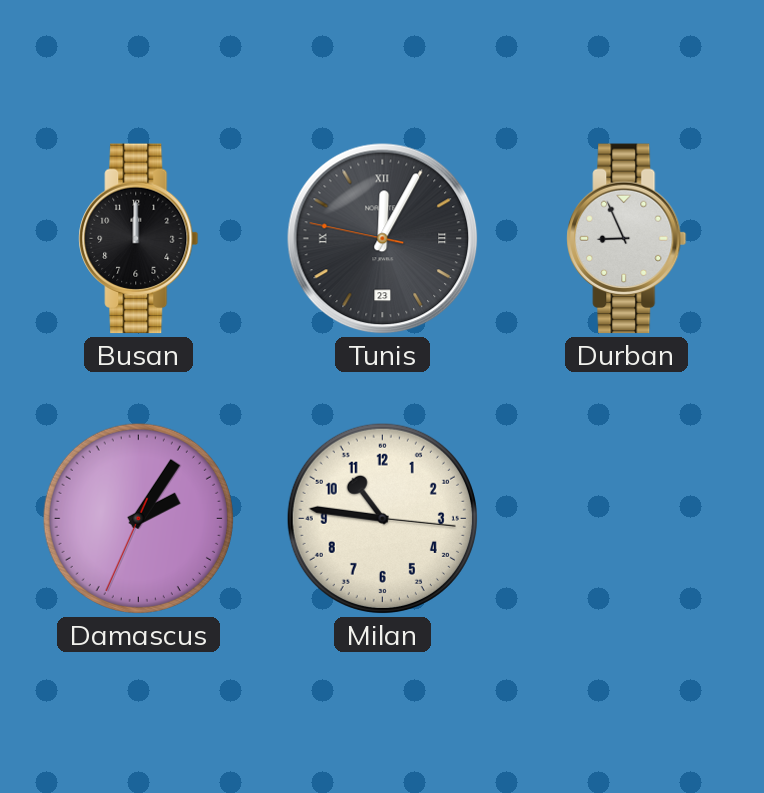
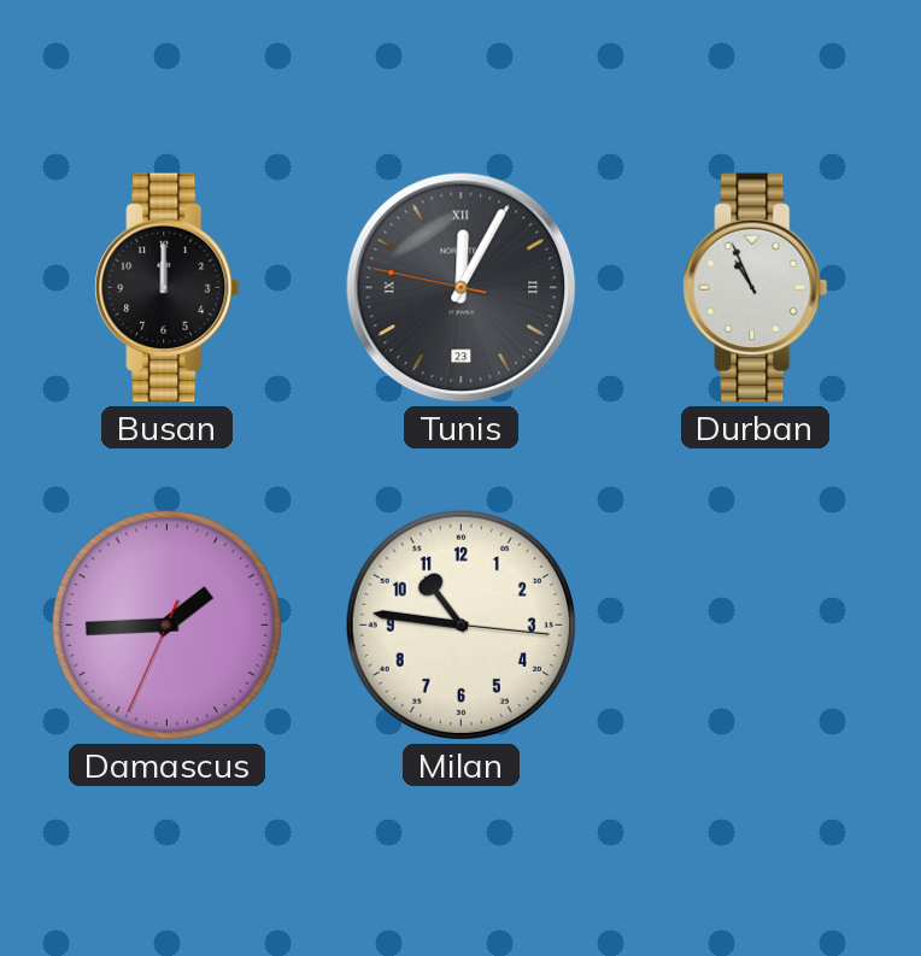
Durban: 8:56 -> 10:56
Damascus: 2:05 -> 1:44
